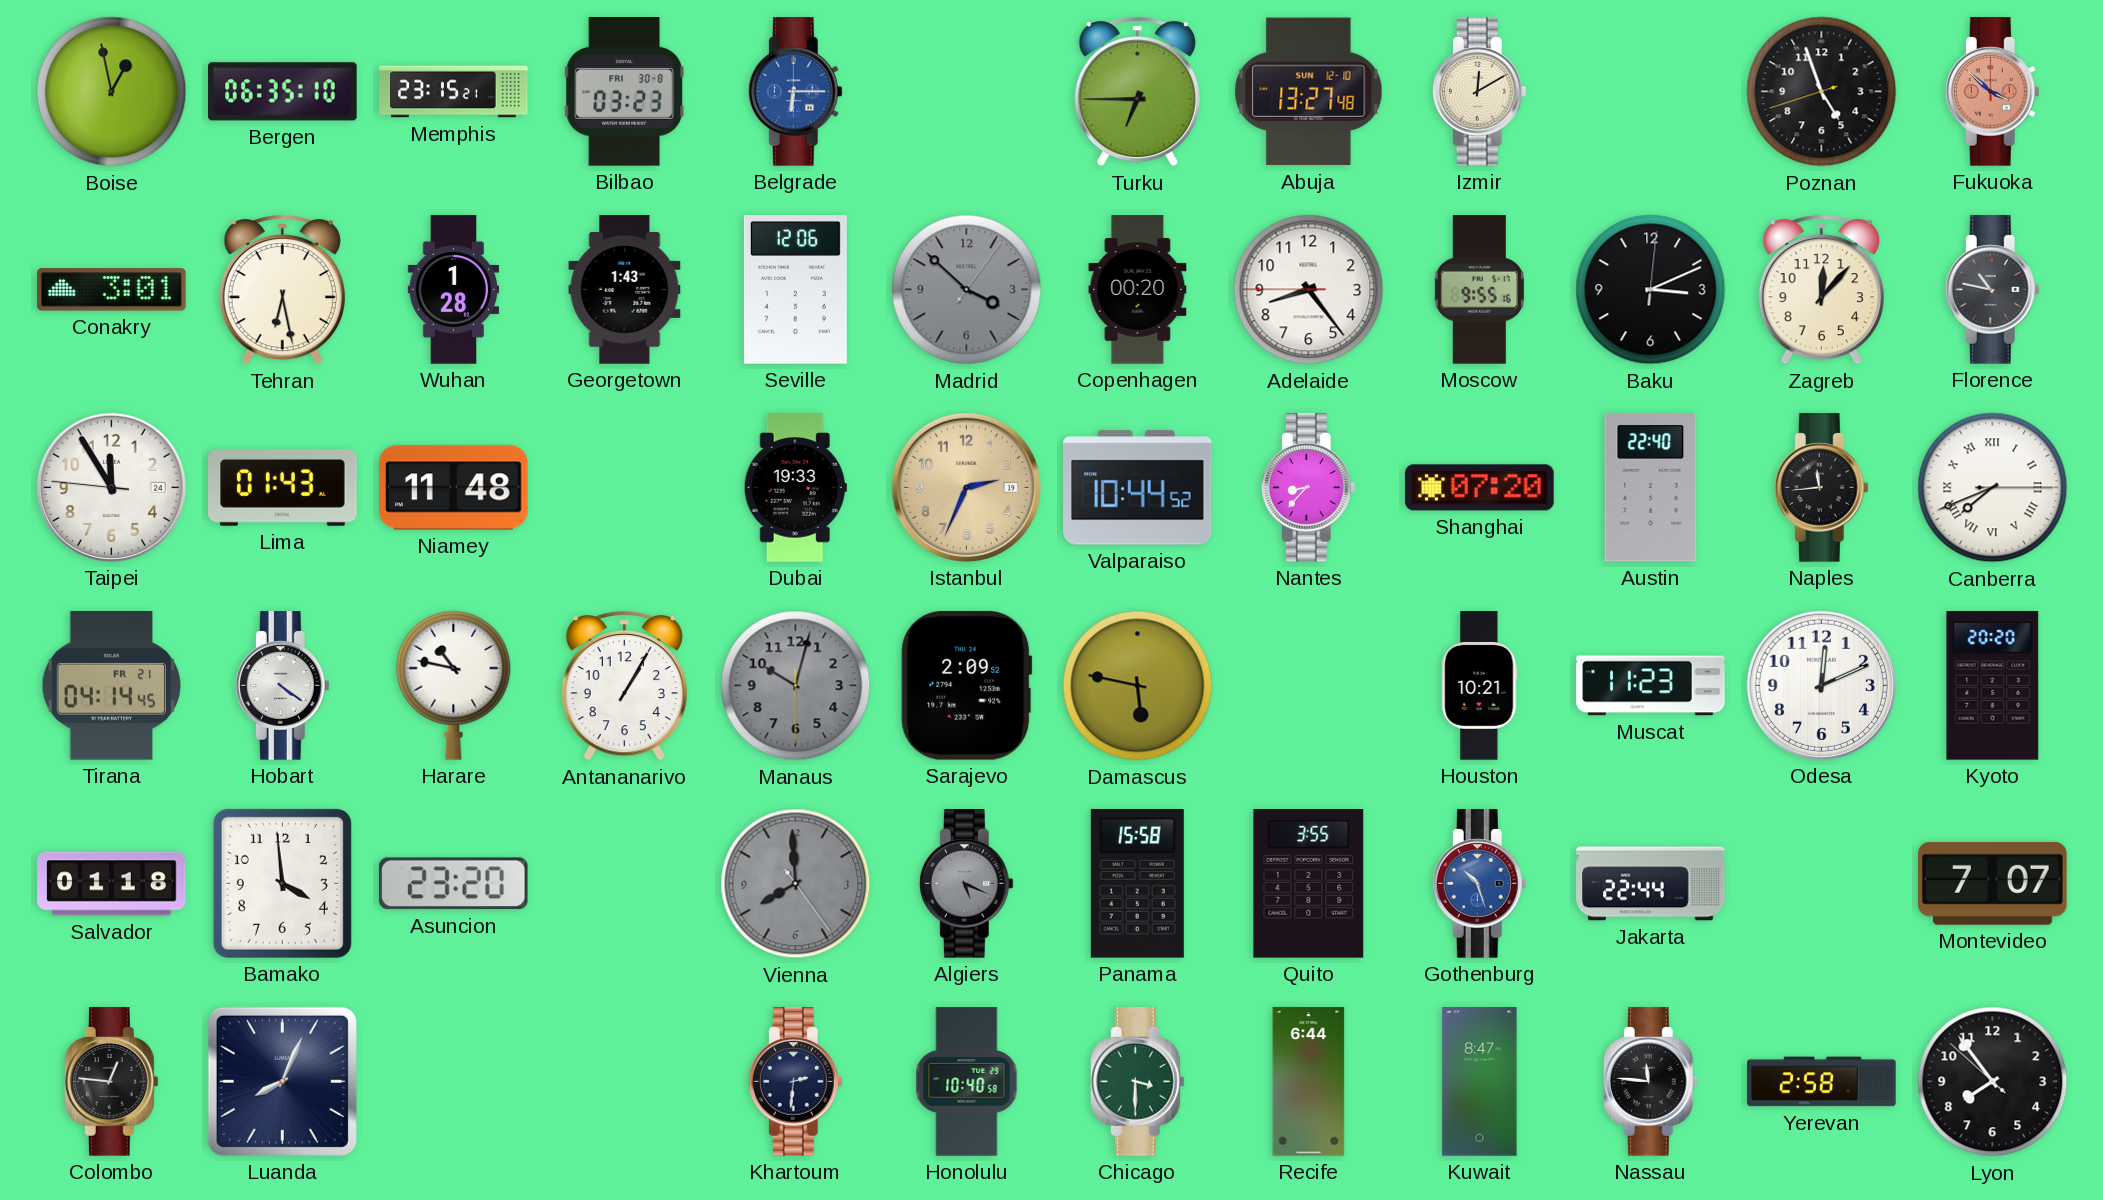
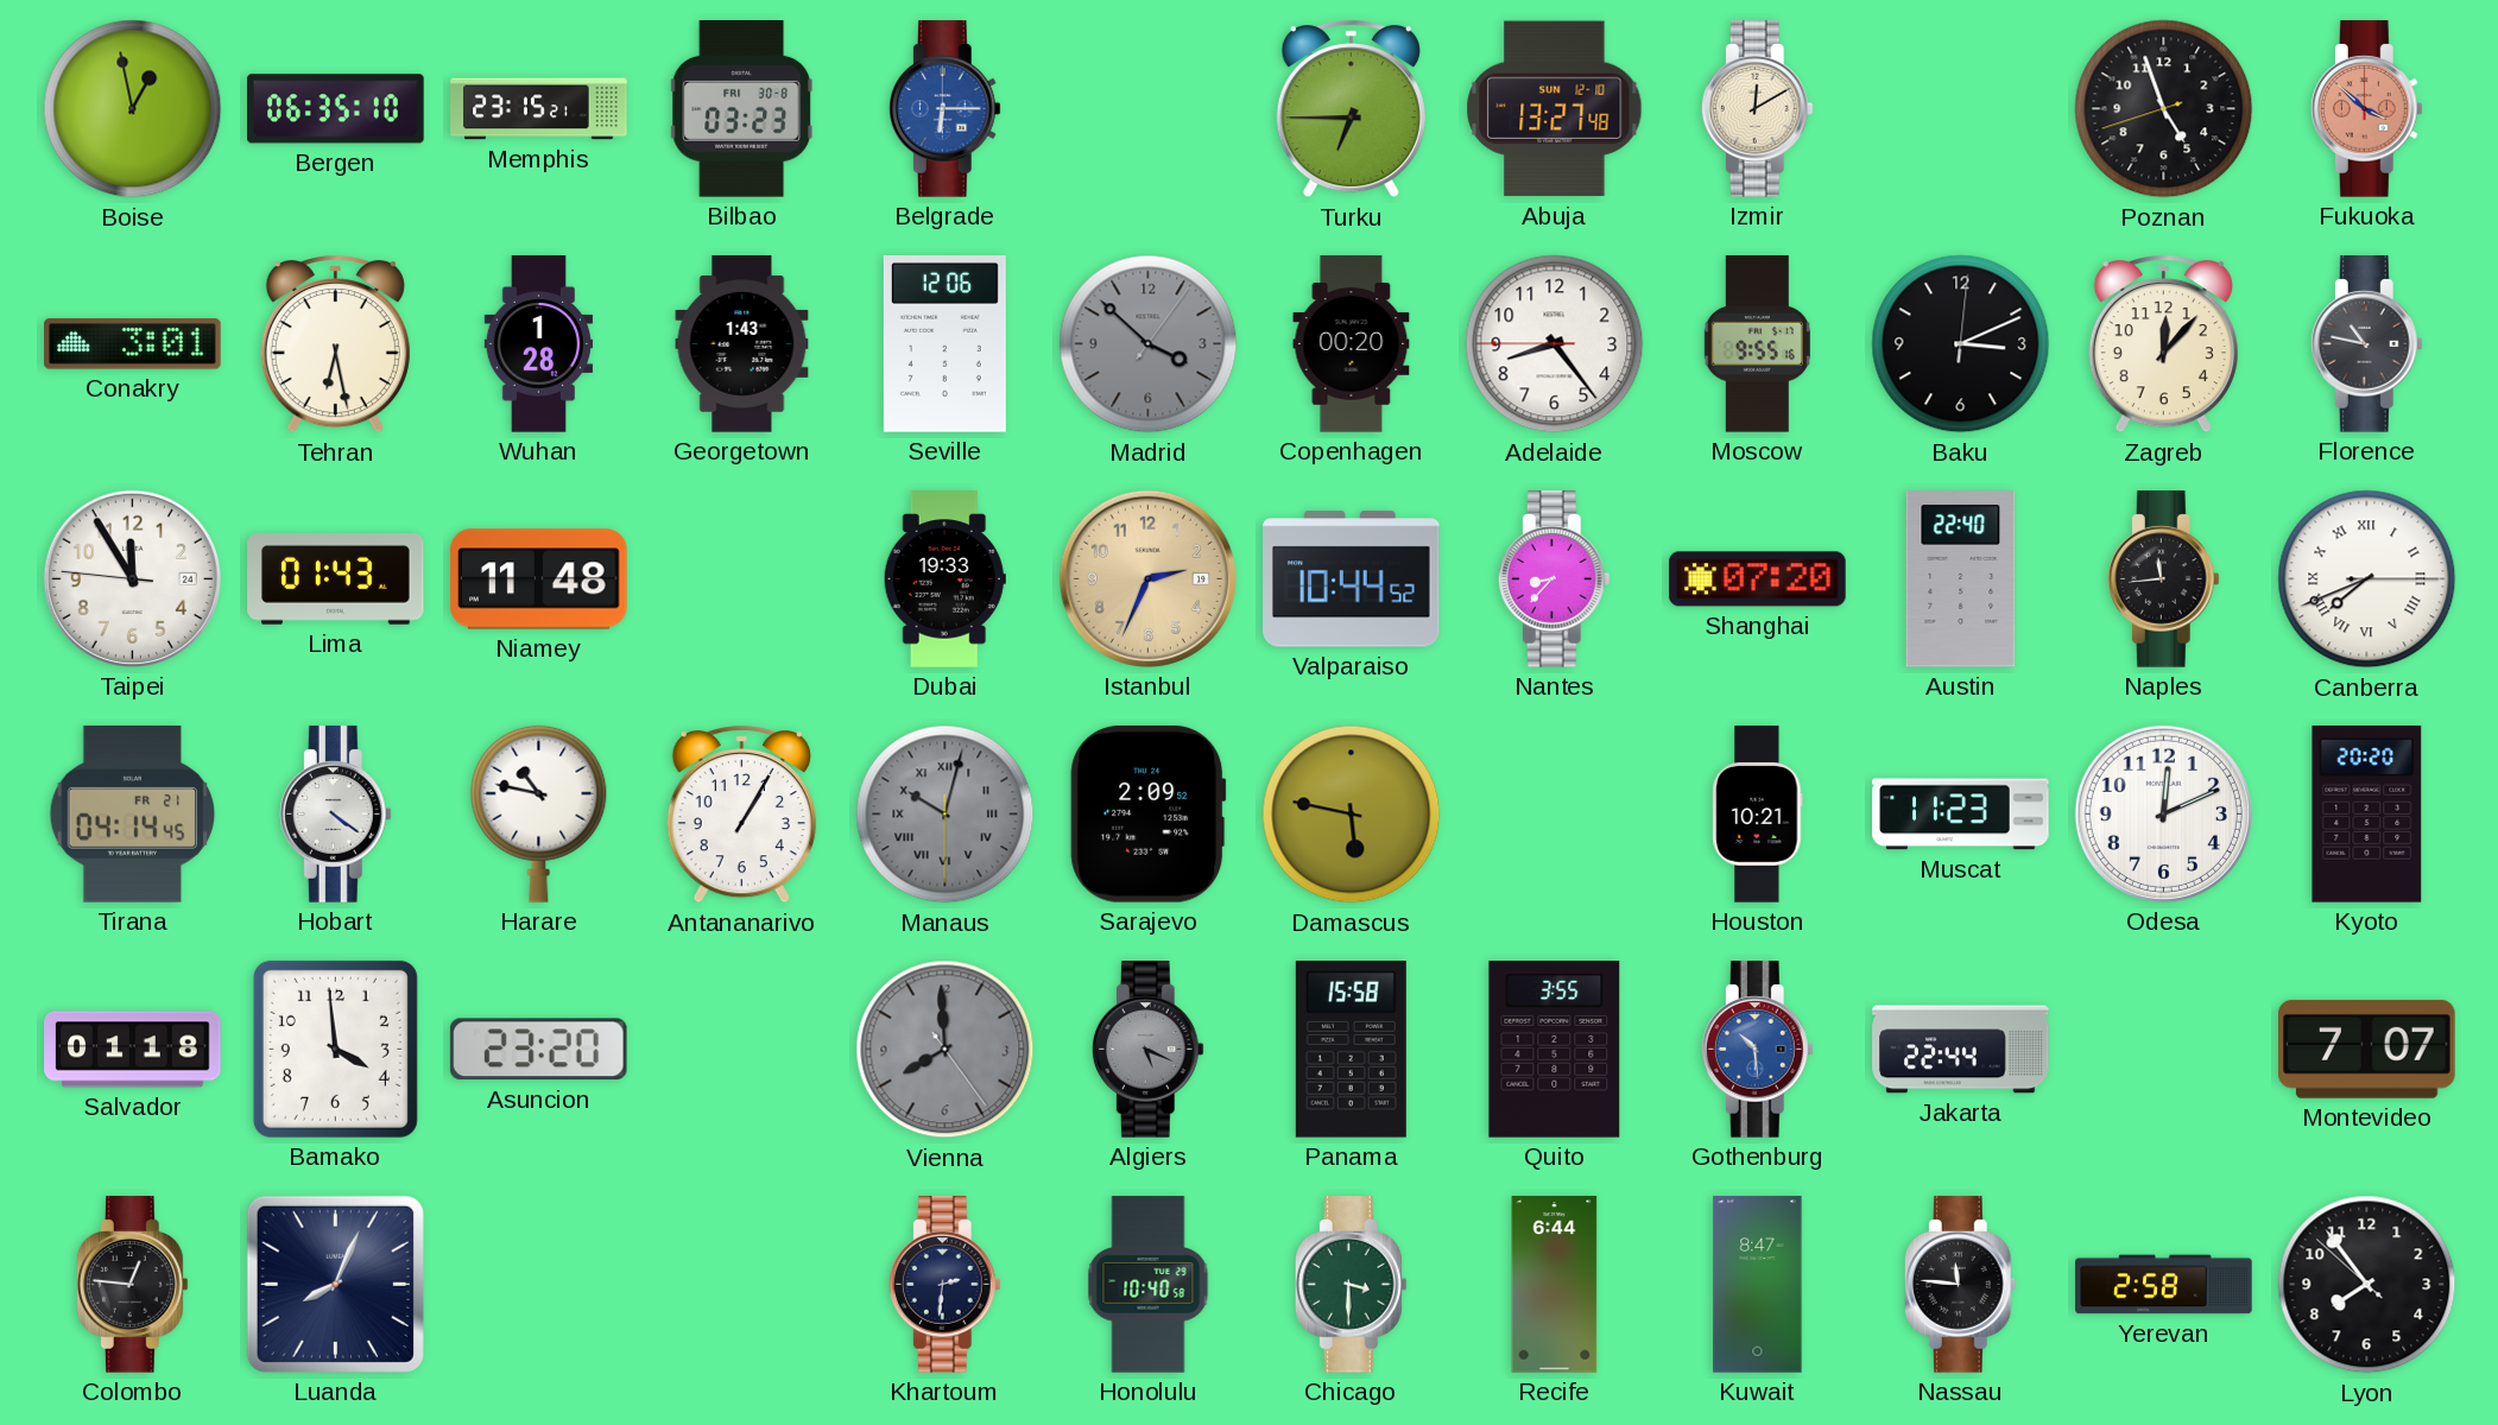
Manaus numerals: Arabic -> Roman
Gothenburg: 10:27 -> 10:29
